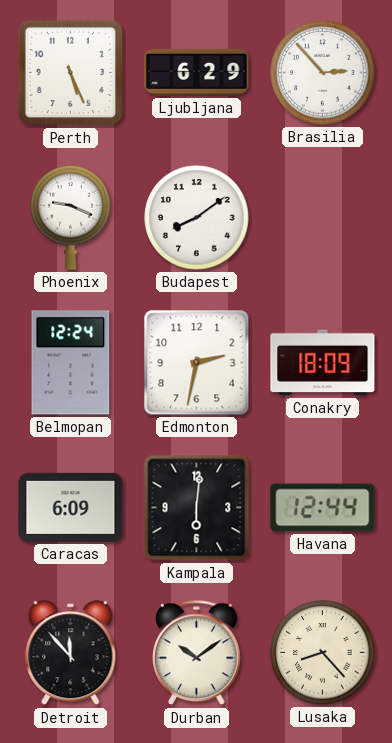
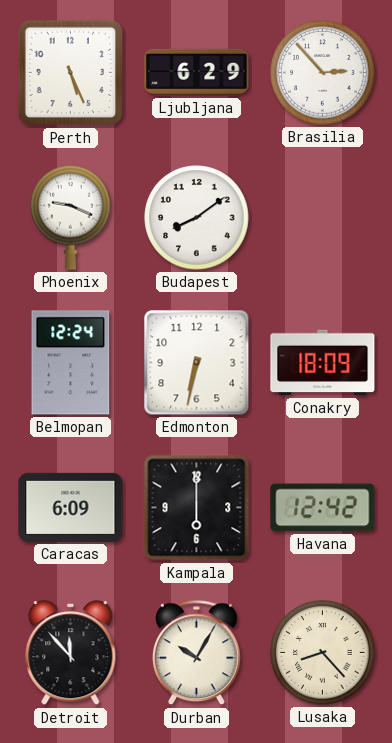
Edmonton: 2:32 -> 6:32
Kampala: 6:01 -> 6:00
Havana: 12:44 -> 12:42
Durban: 10:09 -> 10:05
